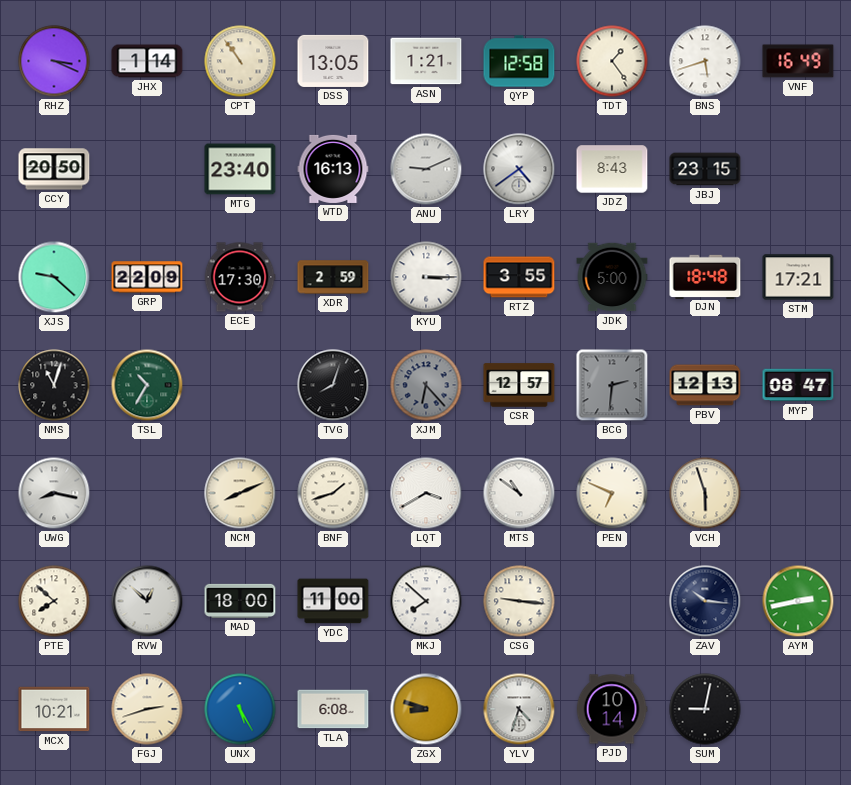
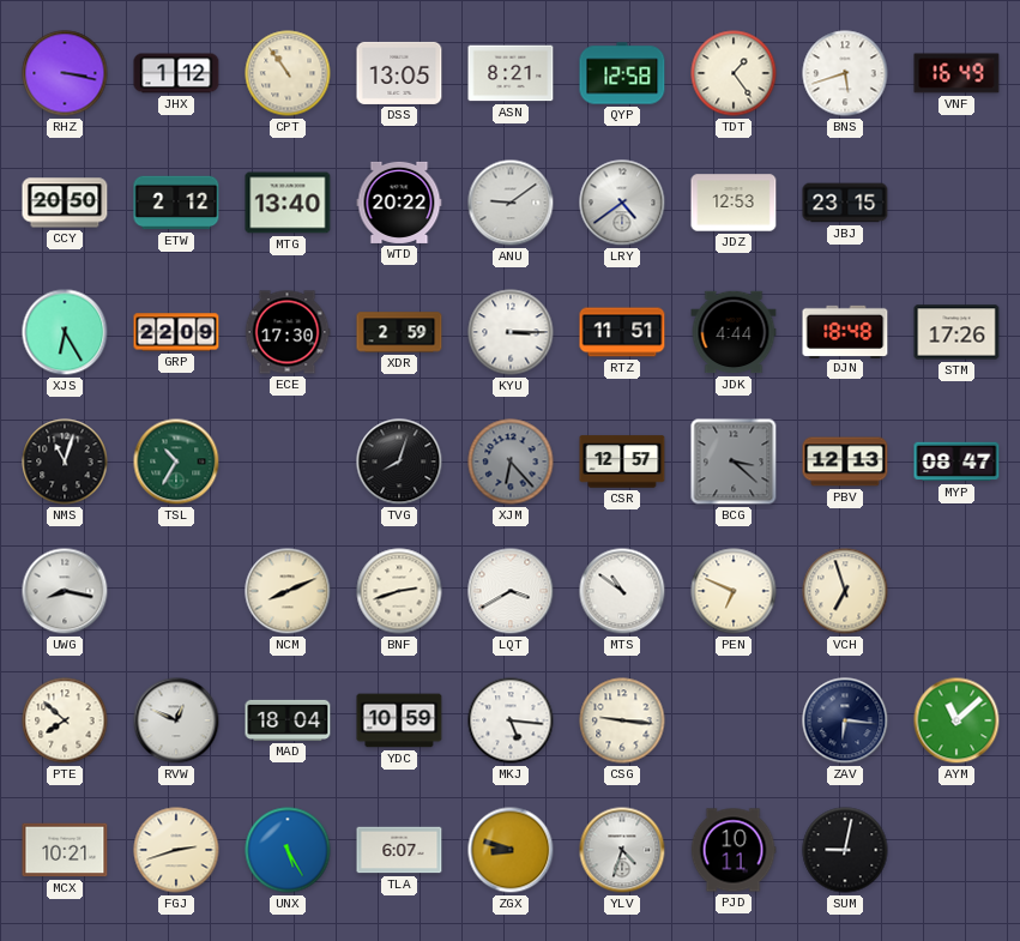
RHZ: 3:19 -> 3:17
JHX: 1:14 -> 1:12
ASN: 1:21 -> 8:21
ETW: none -> 2:12
MTG: 23:40 -> 13:40
WTD: 16:13 -> 20:22
ANU: 9:11 -> 9:09
JDZ: 8:43 -> 12:53
XJS: 9:22 -> 6:25
RTZ: 3:55 -> 11:51
JDK: 5:00 -> 4:44
STM: 17:21 -> 17:26
BCG: 2:31 -> 3:22
BNF: 1:42 -> 2:42
VCH: 5:57 -> 6:57
RVW: 12:52 -> 12:49
MAD: 18:00 -> 18:04
YDC: 11:00 -> 10:59
MKJ: 7:52 -> 5:16
ZAV: 10:16 -> 6:16
AYM: 2:43 -> 11:08
TLA: 6:08 -> 6:07
PJD: 10:14 -> 10:11
